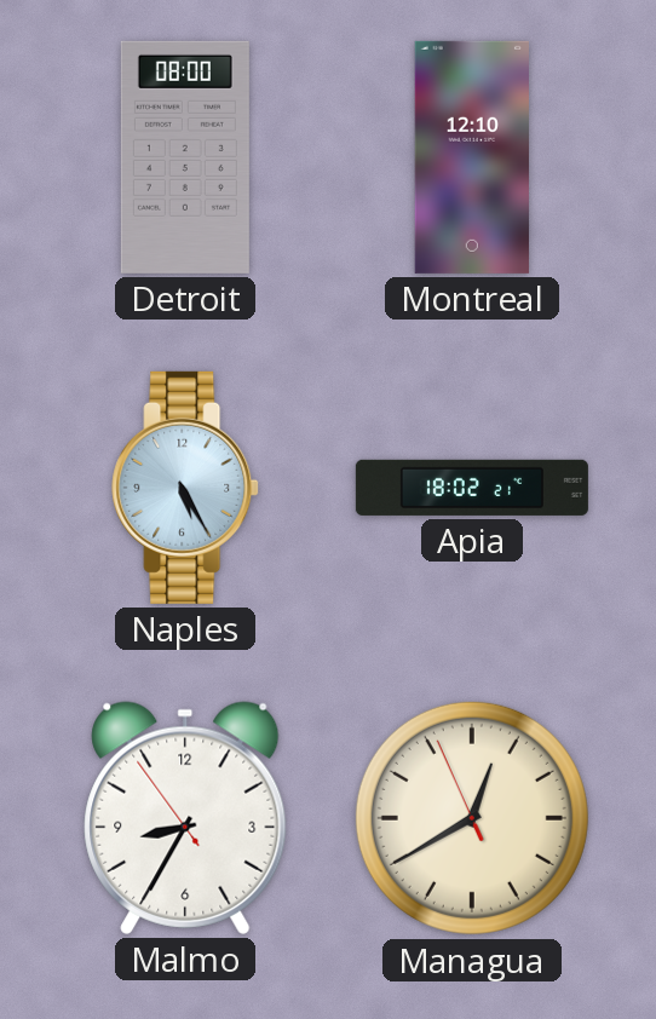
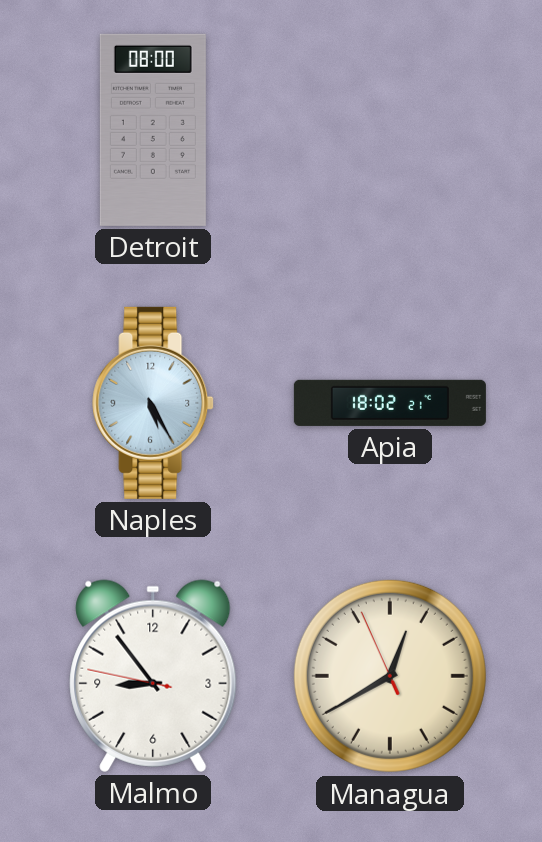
Montreal: 12:10 -> none
Malmo: 8:34 -> 8:53
